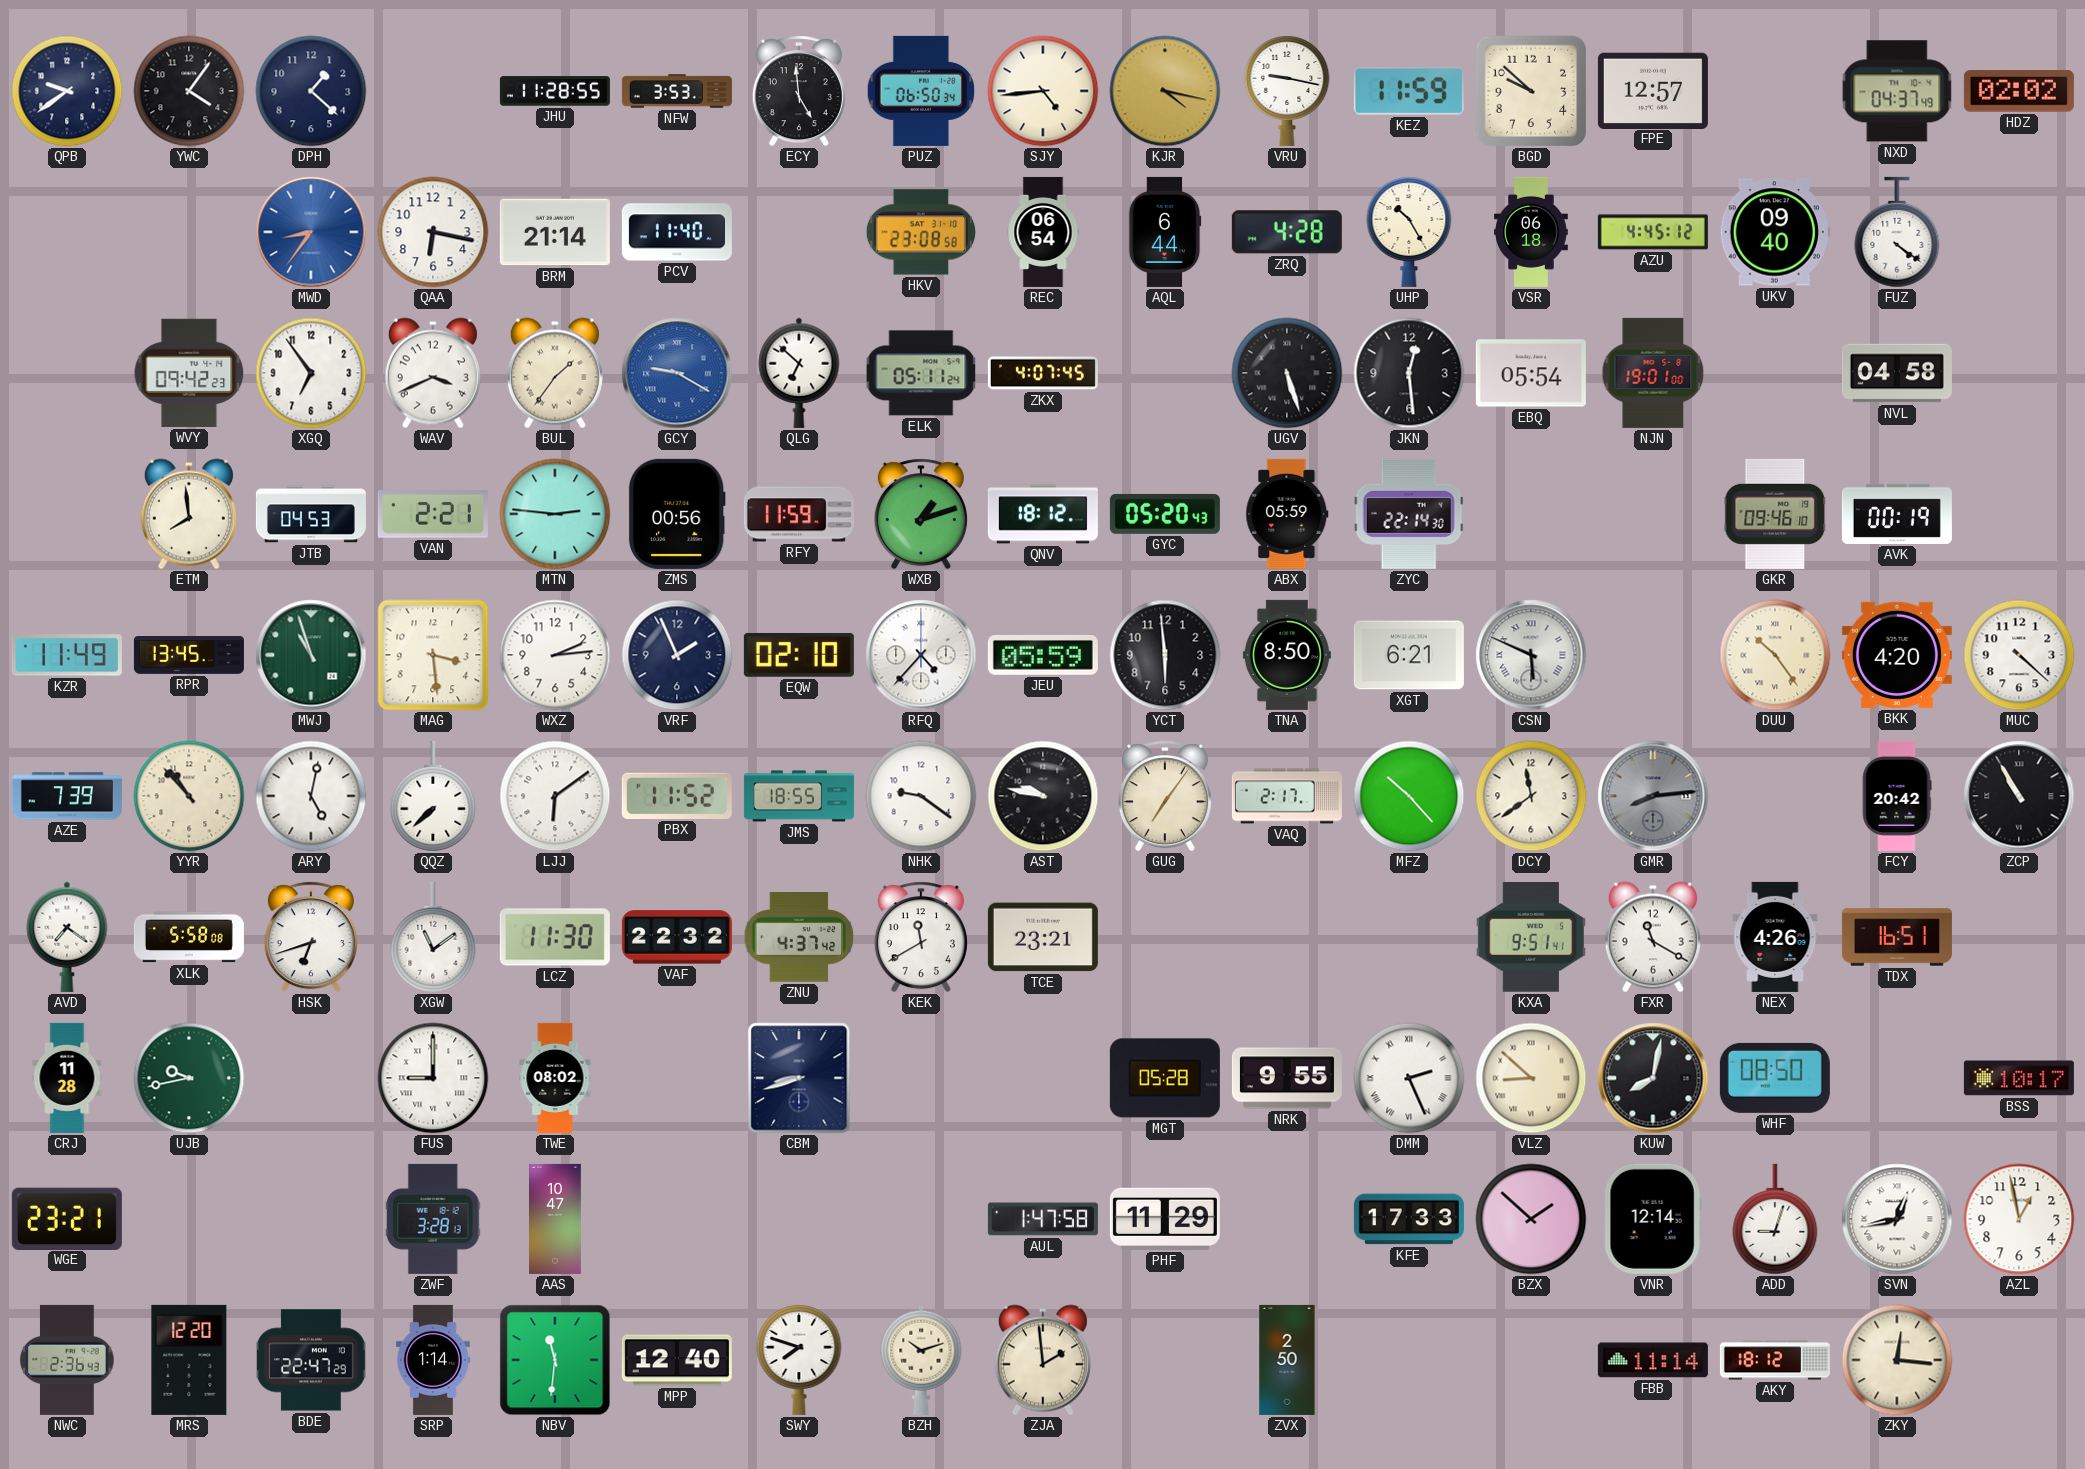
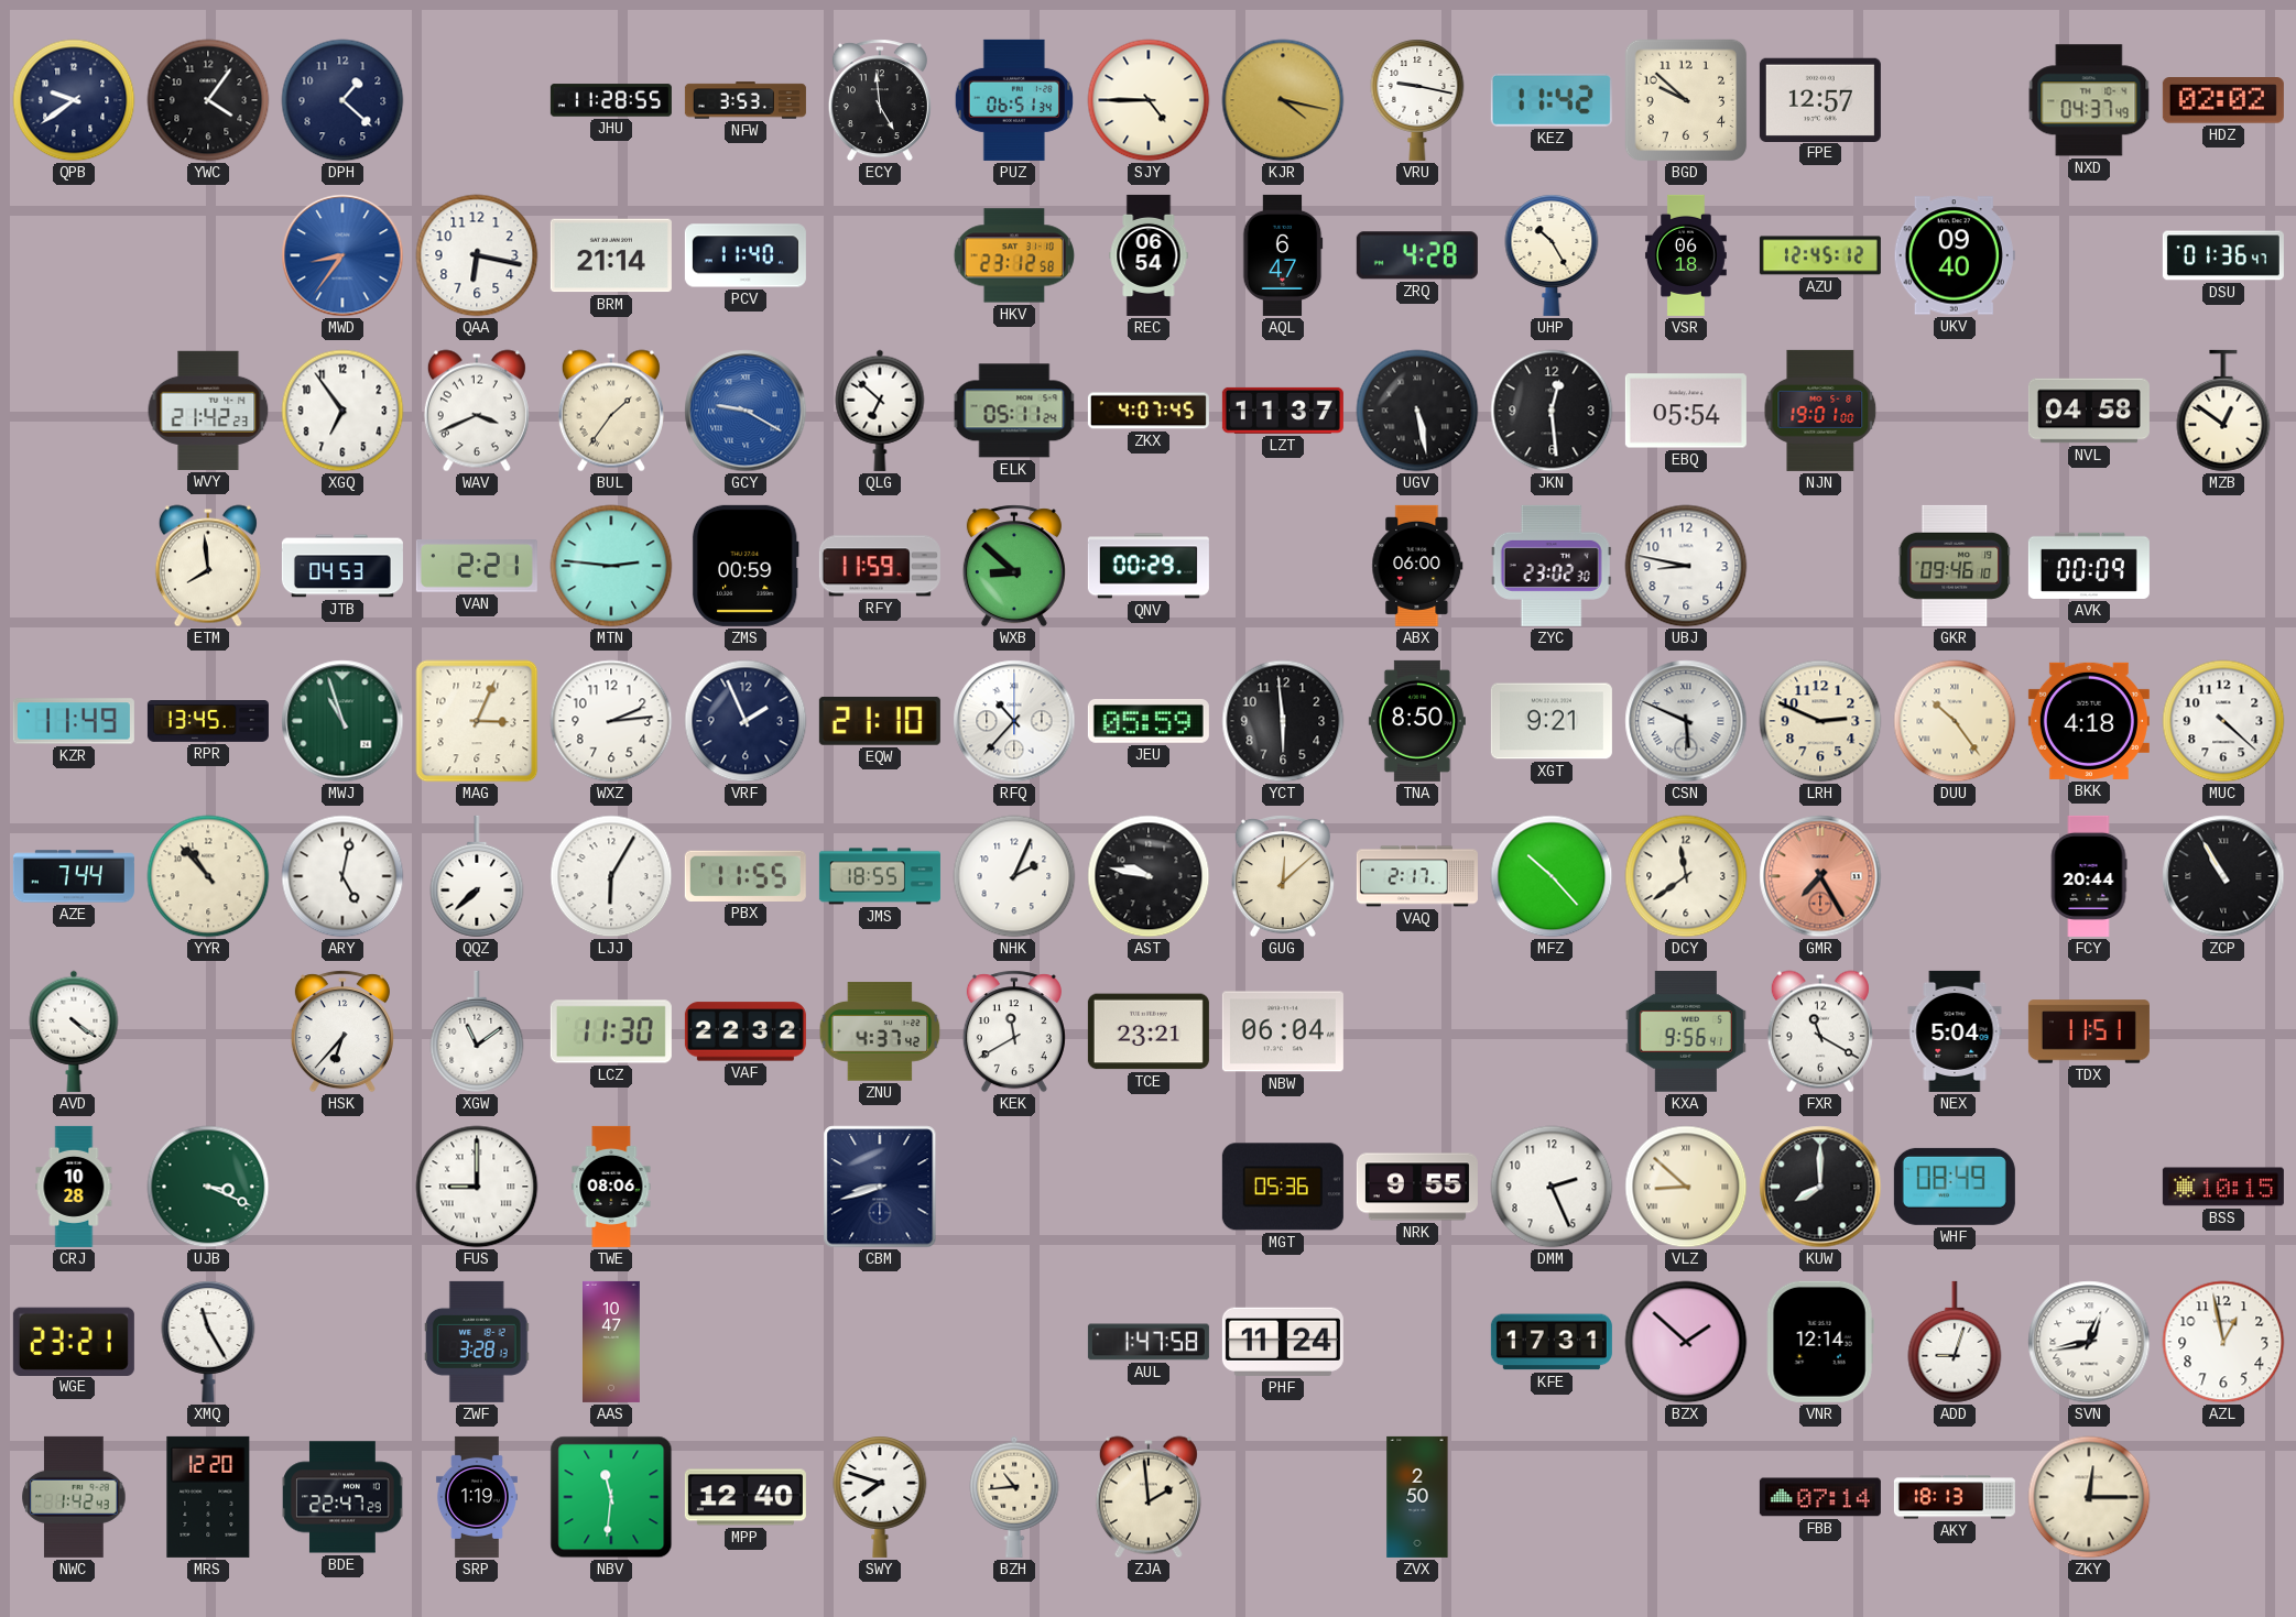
PUZ: 06:50 -> 06:51
SJY: 4:44 -> 4:45
KEZ: 11:59 -> 11:42
HKV: 23:08 -> 23:12
AQL: 6:44 -> 6:47
AZU: 4:45 -> 12:45
FUZ: 4:21 -> none
DSU: none -> 01:36
WVY: 09:42 -> 21:42
LZT: none -> 11:37
UGV: 5:27 -> 5:28
MZB: none -> 12:51
ZMS: 00:56 -> 00:59
WXB: 1:12 -> 8:52
QNV: 18:12 -> 00:29
GYC: 05:20 -> none
ABX: 05:59 -> 06:00
ZYC: 22:14 -> 23:02
UBJ: none -> 8:47
AVK: 00:19 -> 00:09
MAG: 3:29 -> 3:04
EQW: 02:10 -> 21:10
RFQ: 4:37 -> 10:37
XGT: 6:21 -> 9:21
LRH: none -> 2:49
BKK: 4:20 -> 4:18
AZE: 7:39 -> 7:44
LJJ: 6:09 -> 6:05
PBX: 11:52 -> 11:55
NHK: 9:21 -> 2:04
GUG: 7:06 -> 12:08
GMR: 8:14 -> 7:25
GMR dial: grey -> salmon
FCY: 20:42 -> 20:44
AVD: 7:21 -> 4:21
XLK: 5:58 -> none
HSK: 6:42 -> 6:37
NBW: none -> 06:04
KXA: 9:51 -> 9:56
NEX: 4:26 -> 5:04
TDX: 16:51 -> 11:51
CRJ: 11:28 -> 10:28
UJB: 9:43 -> 3:19
TWE: 08:02 -> 08:06
MGT: 05:28 -> 05:36
DMM numerals: Roman -> Arabic
KUW: 8:02 -> 8:00
WHF: 08:50 -> 08:49
BSS: 10:17 -> 10:15
XMQ: none -> 11:25
PHF: 11:29 -> 11:24
KFE: 17:33 -> 17:31
NWC: 2:36 -> 1:42
SRP: 1:14 -> 1:19
BZH: 10:12 -> 10:44
FBB: 11:14 -> 07:14
AKY: 18:12 -> 18:13
ZKY: 12:16 -> 12:15
